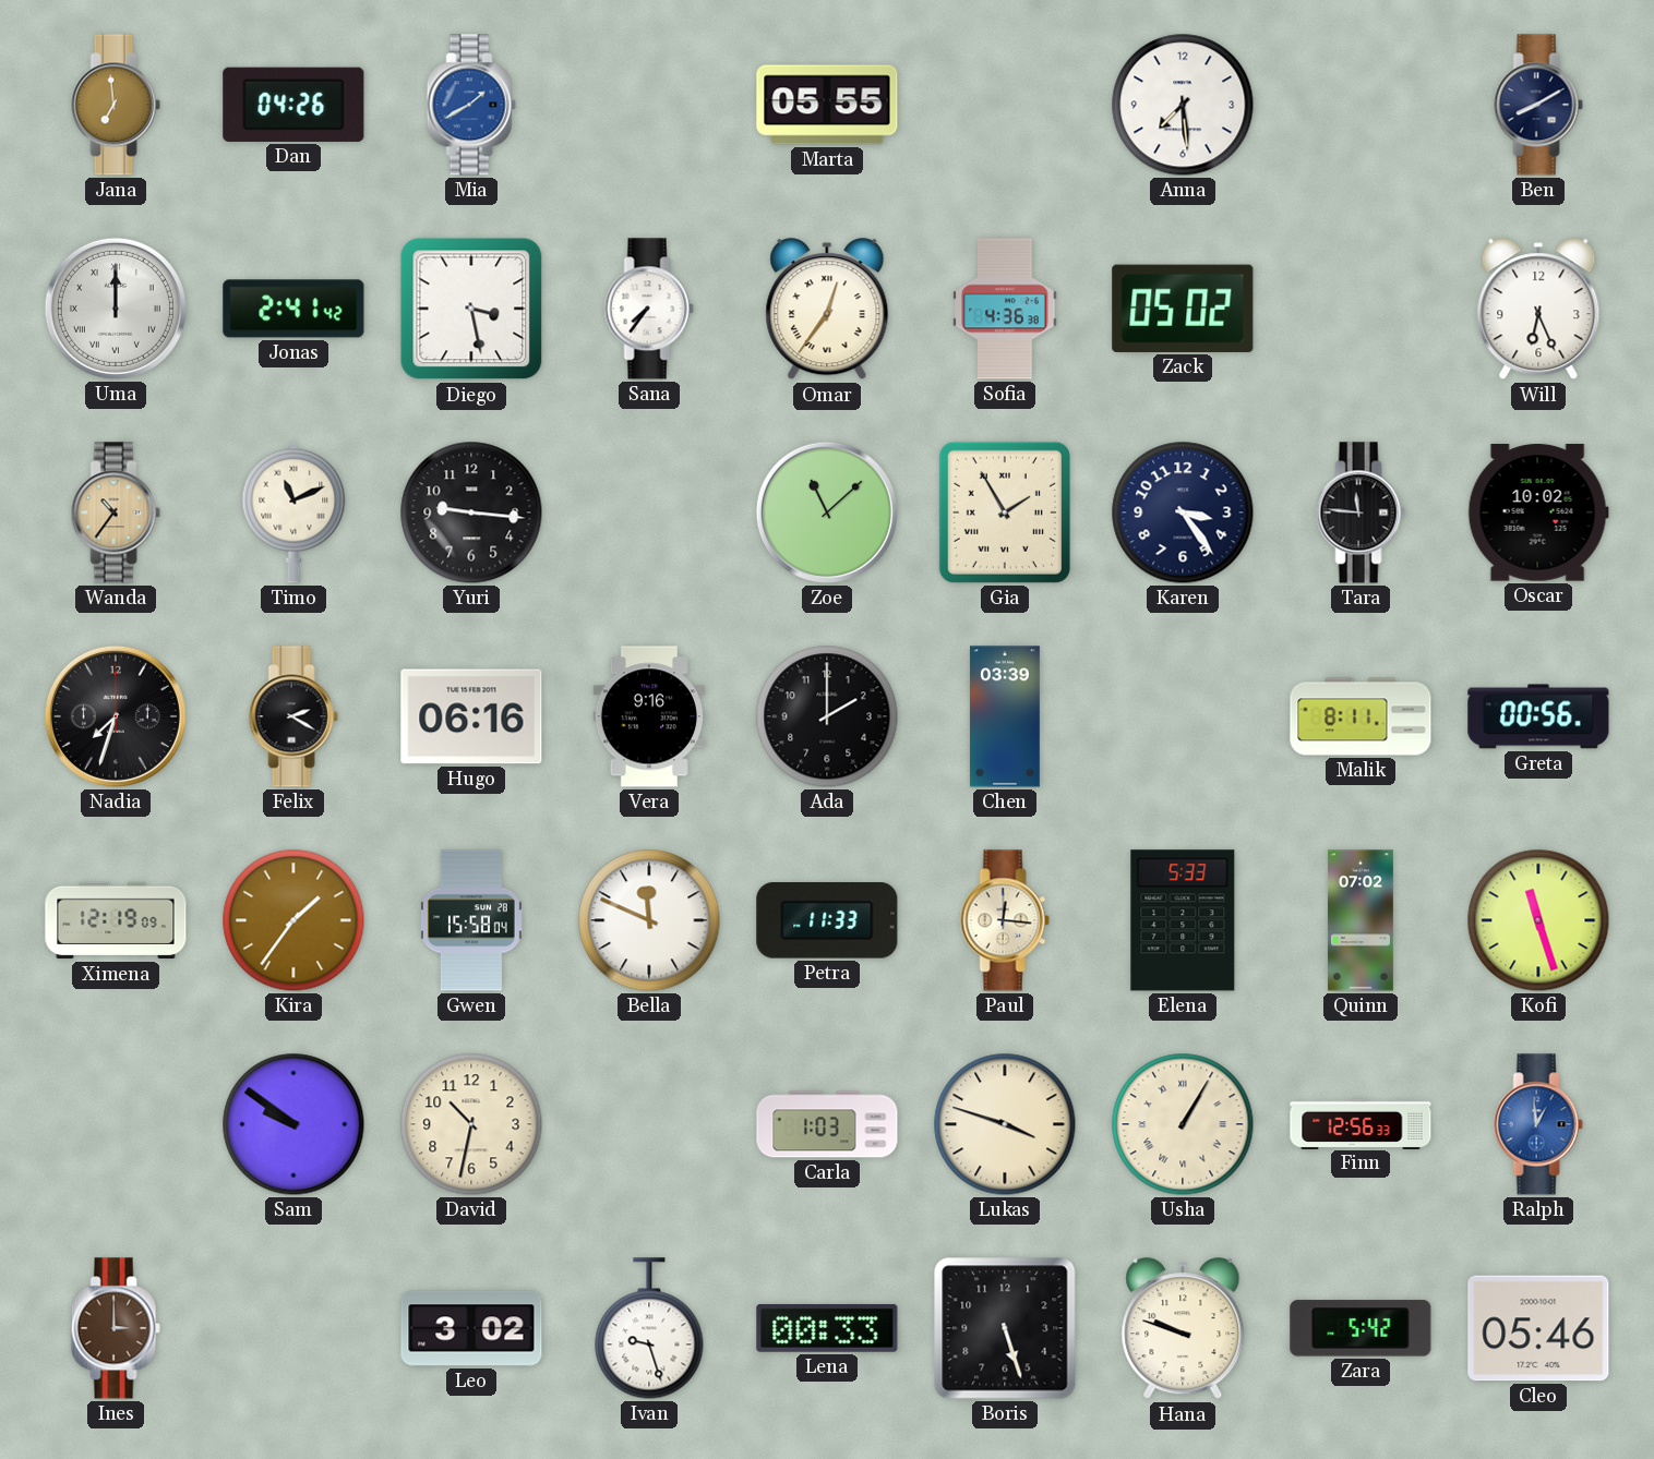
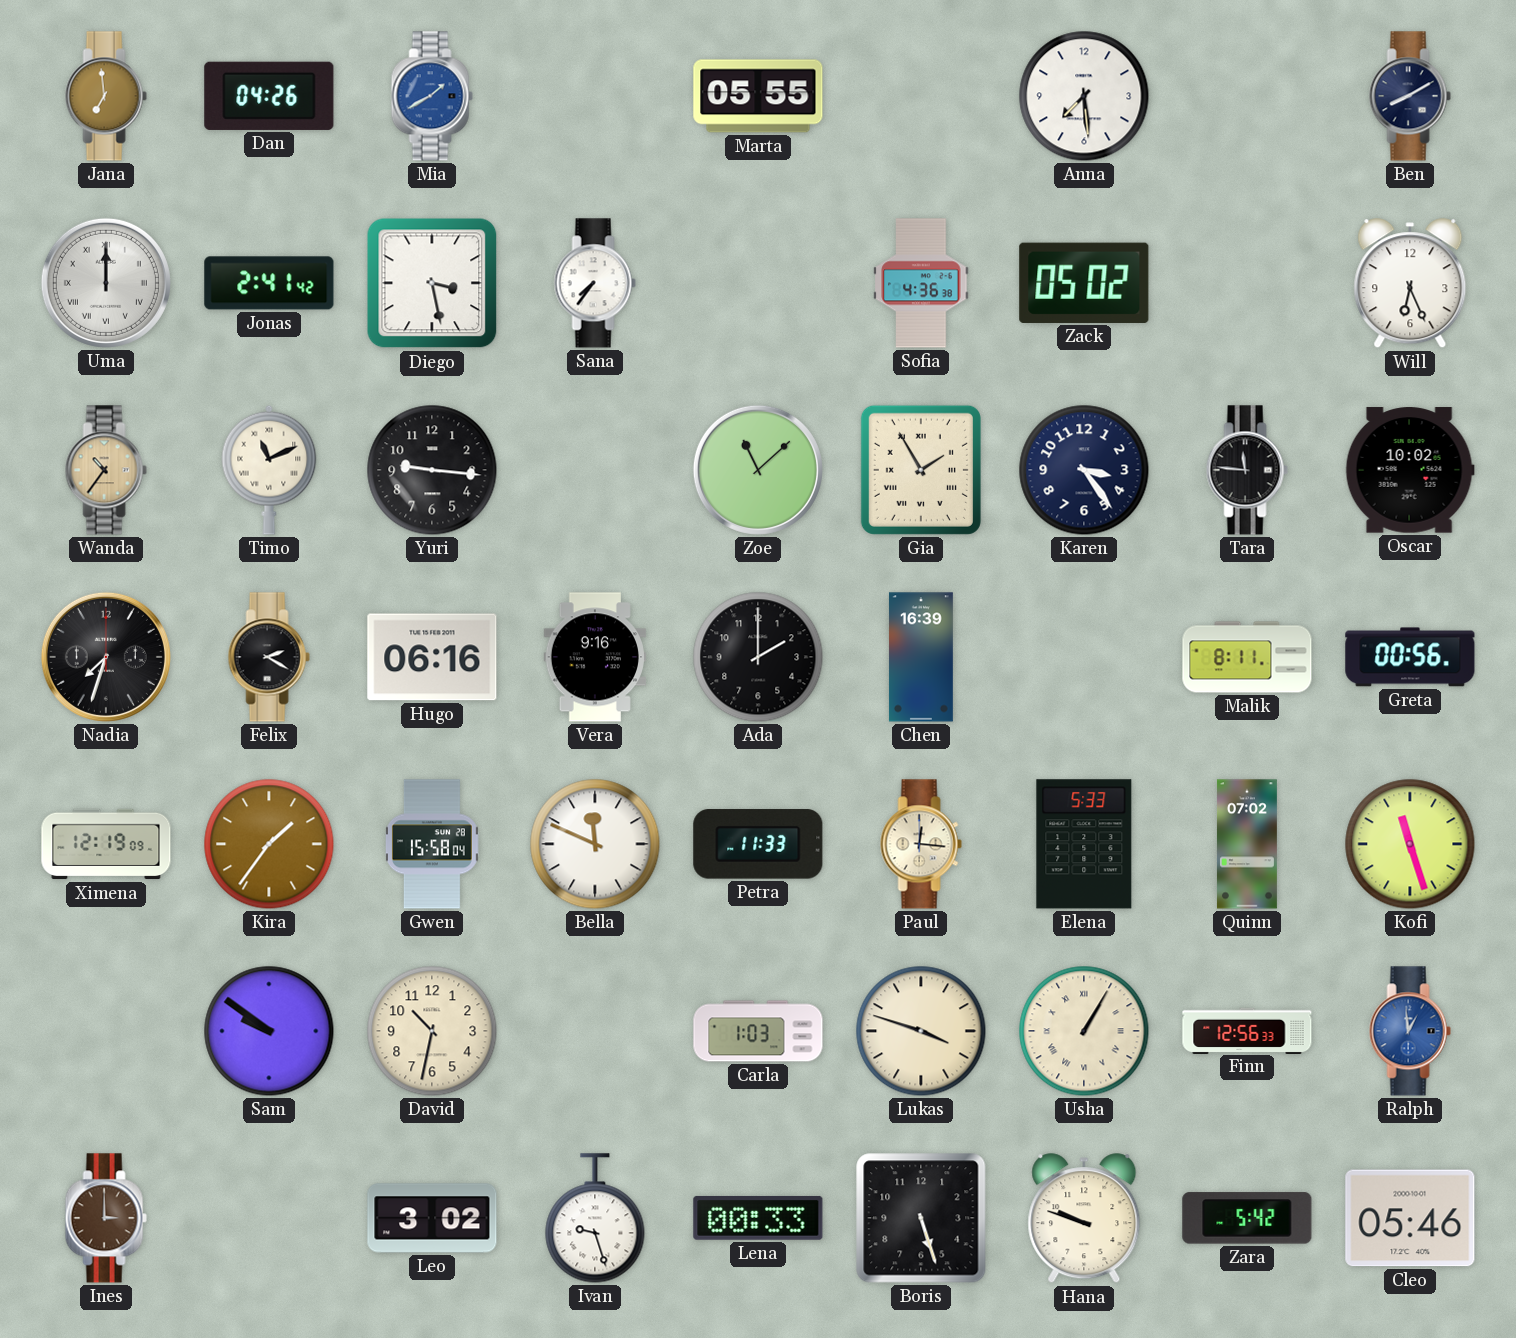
Omar: 12:36 -> none
Chen: 03:39 -> 16:39
